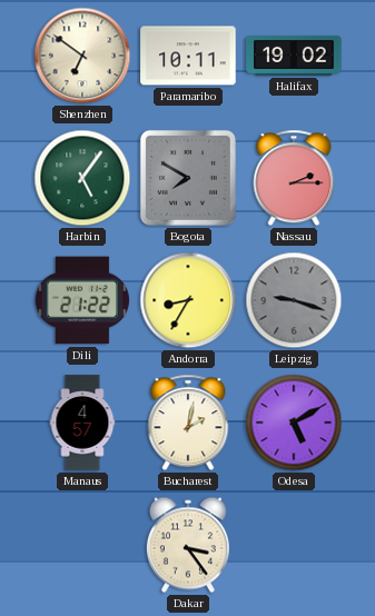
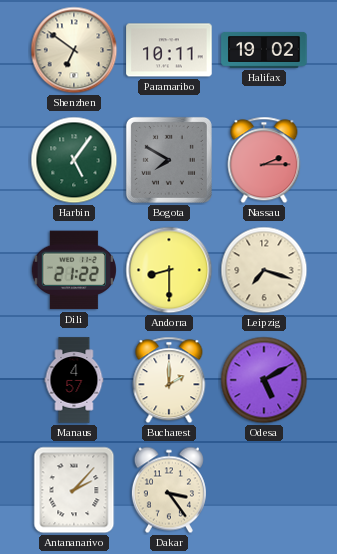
Andorra: 8:35 -> 8:30
Leipzig: 9:18 -> 7:18
Leipzig dial: grey -> cream
Bucharest: 2:02 -> 2:00
Antananarivo: none -> 2:07
